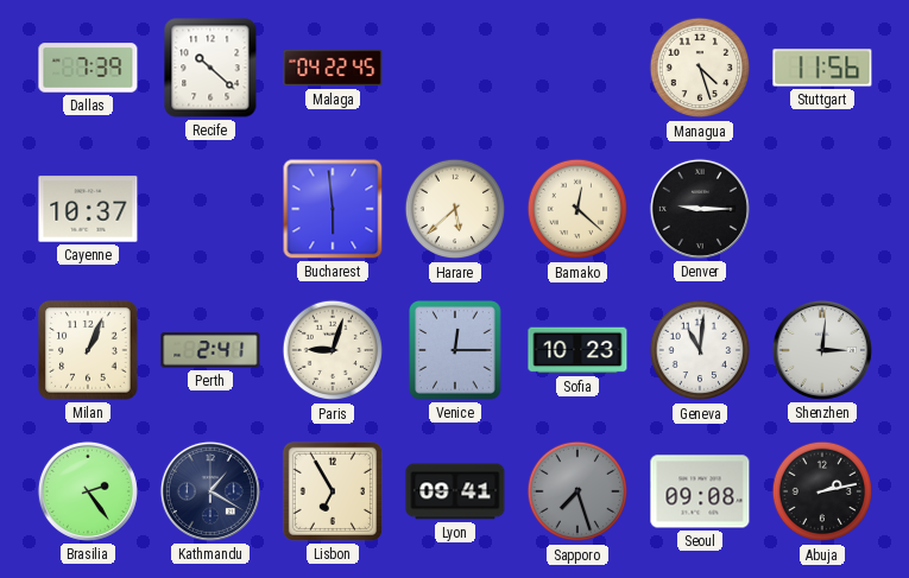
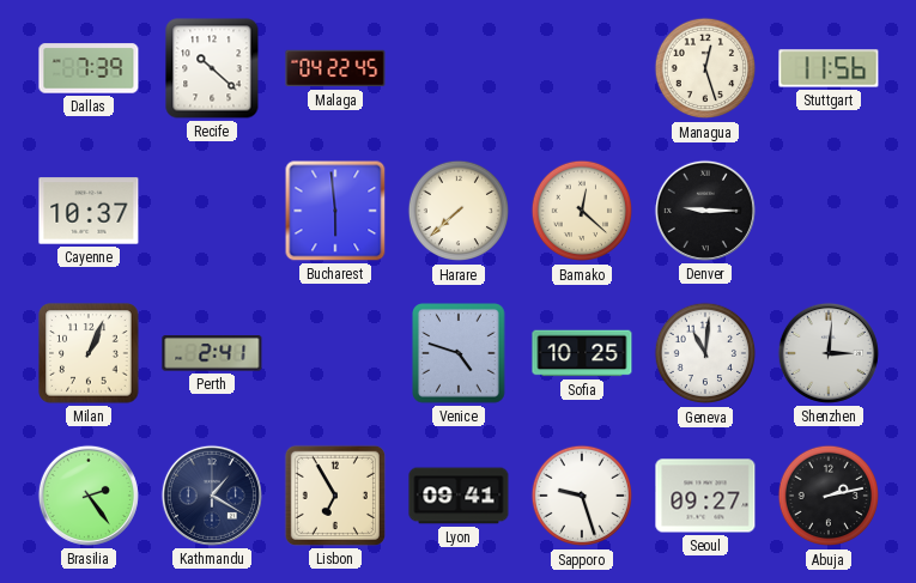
Managua: 4:27 -> 12:27
Harare: 5:38 -> 7:38
Paris: 9:03 -> none
Venice: 12:15 -> 4:48
Sofia: 10:23 -> 10:25
Sapporo: 7:27 -> 9:27
Sapporo dial: grey -> white
Seoul: 09:08 -> 09:27
